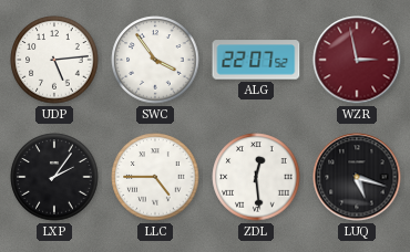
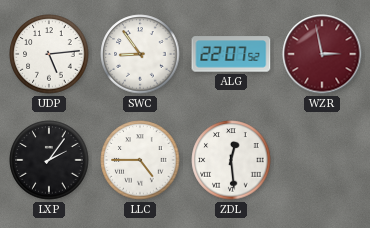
SWC: 3:54 -> 8:54
LUQ: 5:18 -> none
